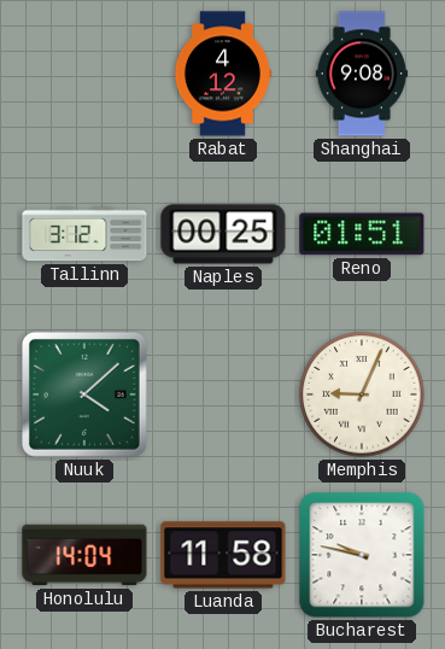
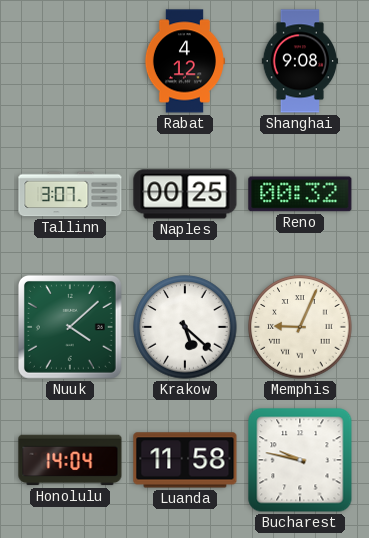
Tallinn: 3:12 -> 3:07
Reno: 01:51 -> 00:32
Krakow: none -> 5:22
